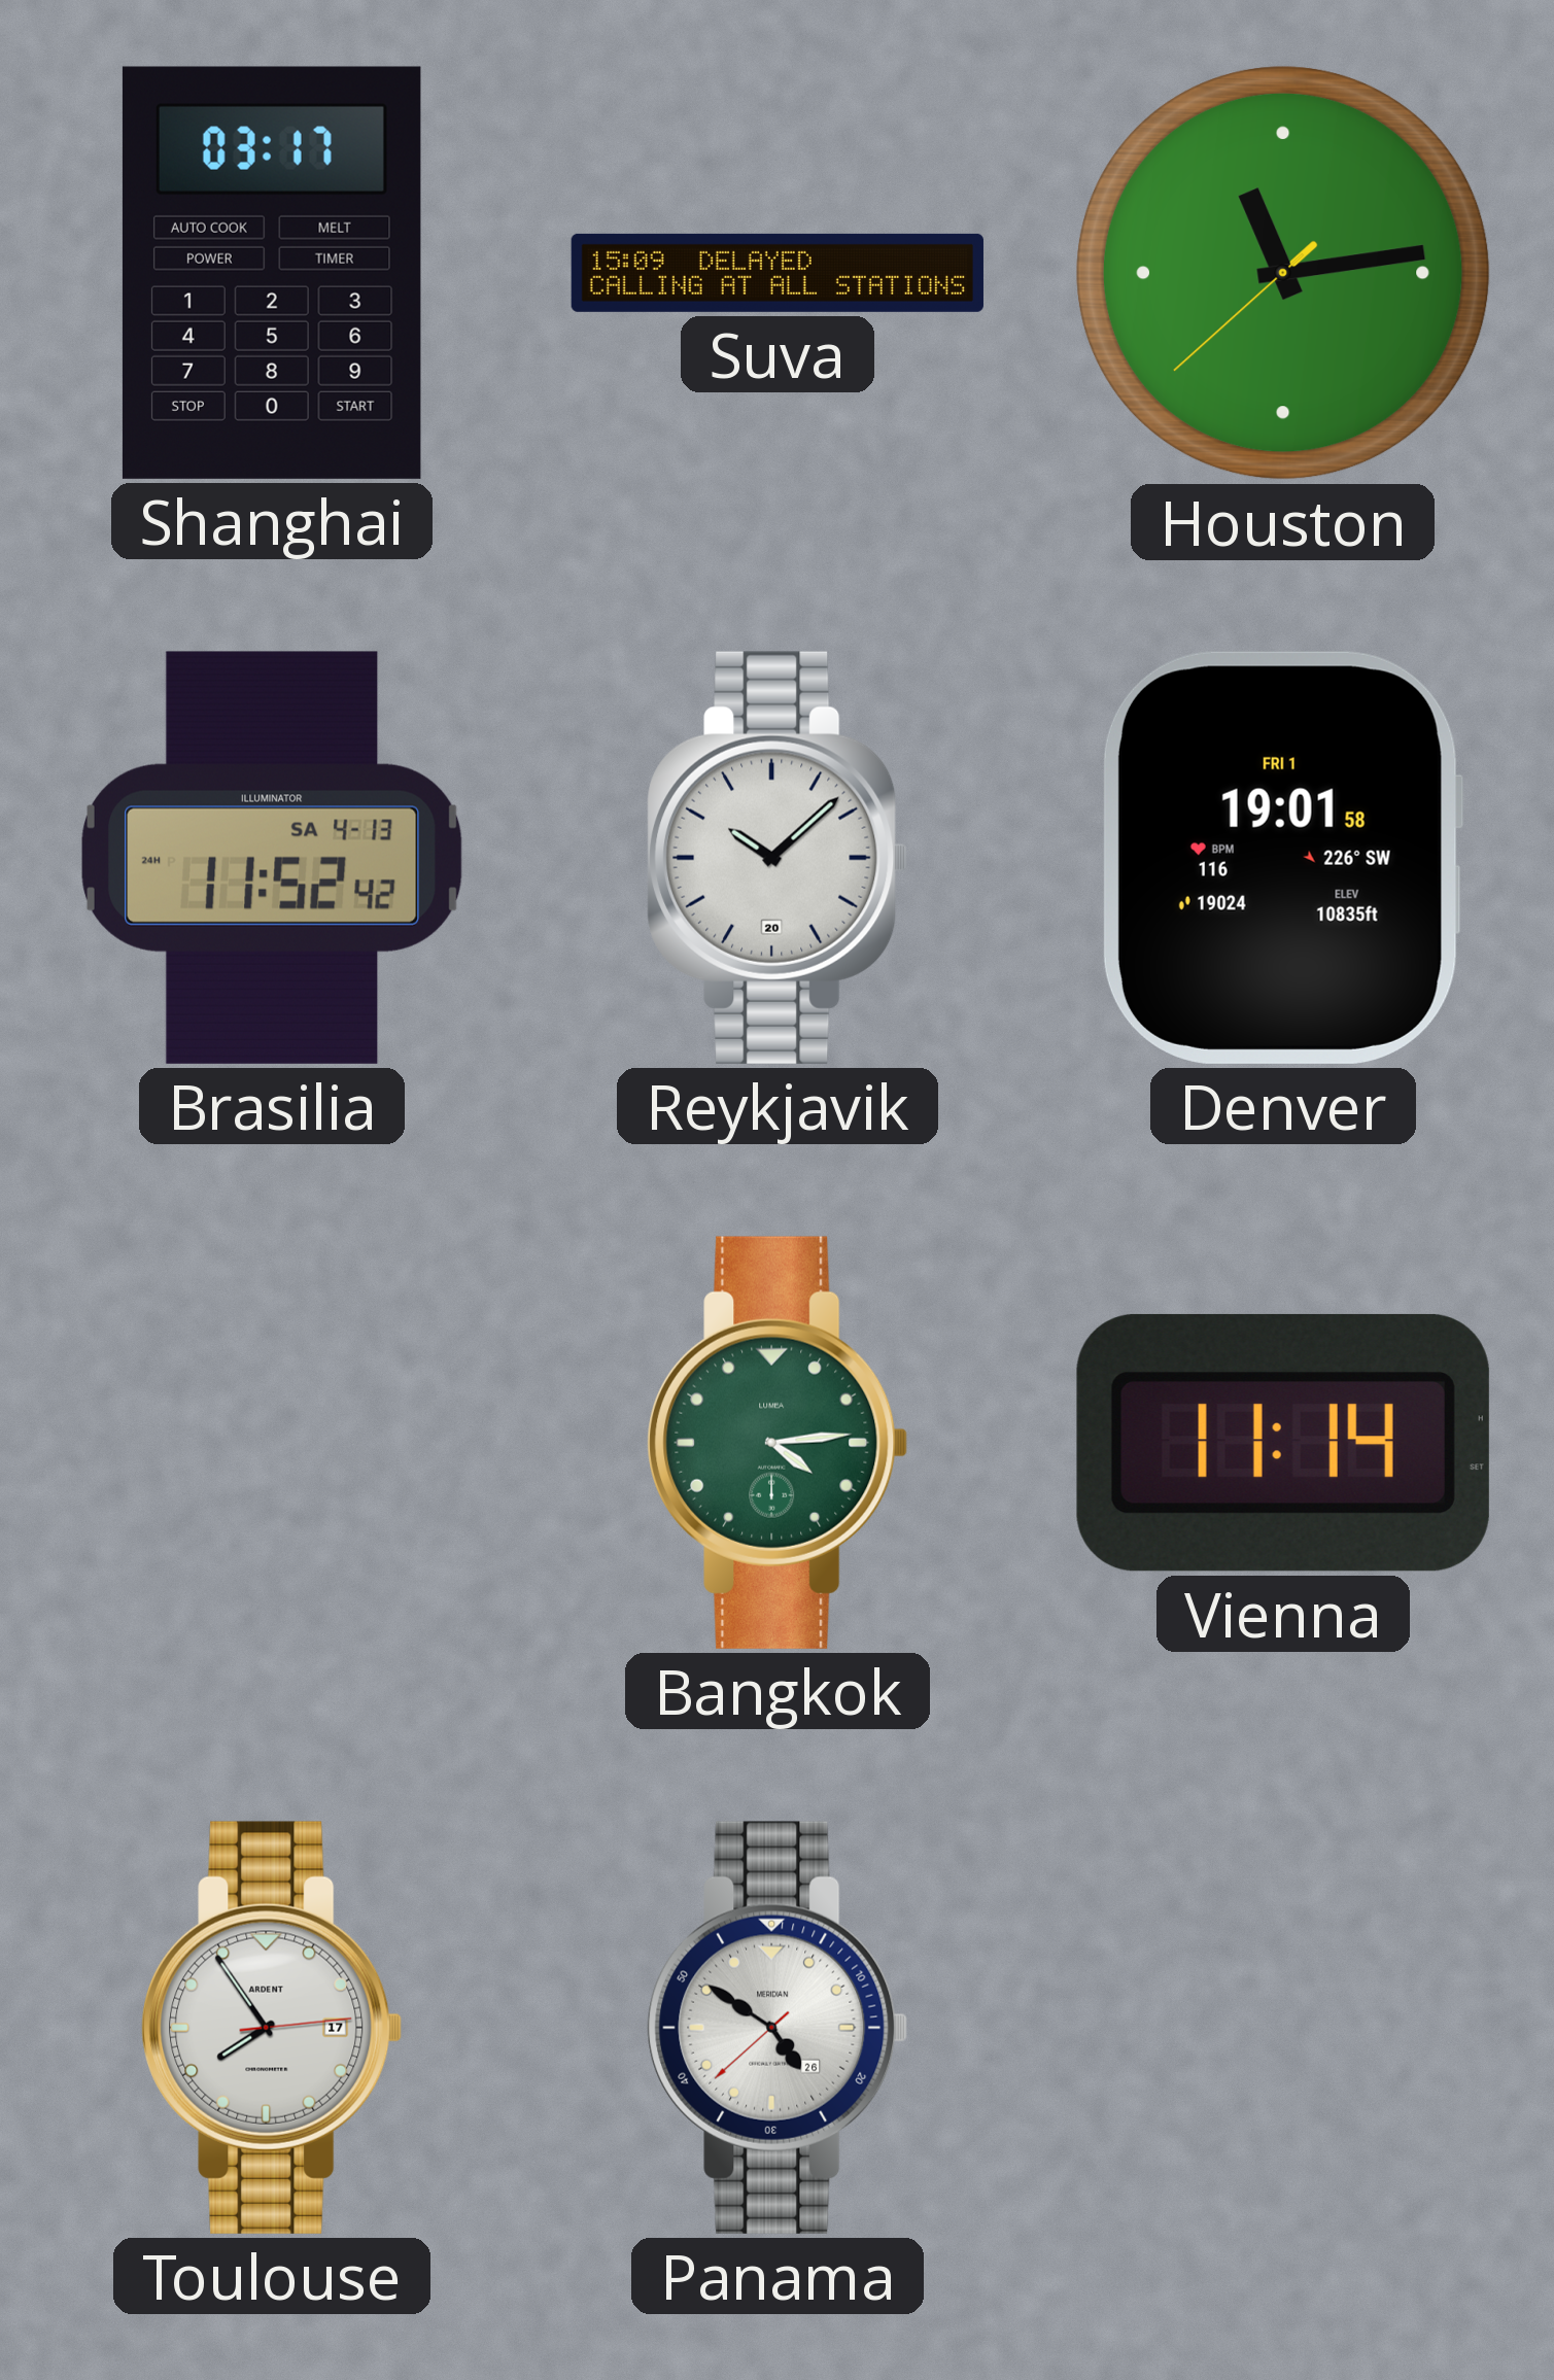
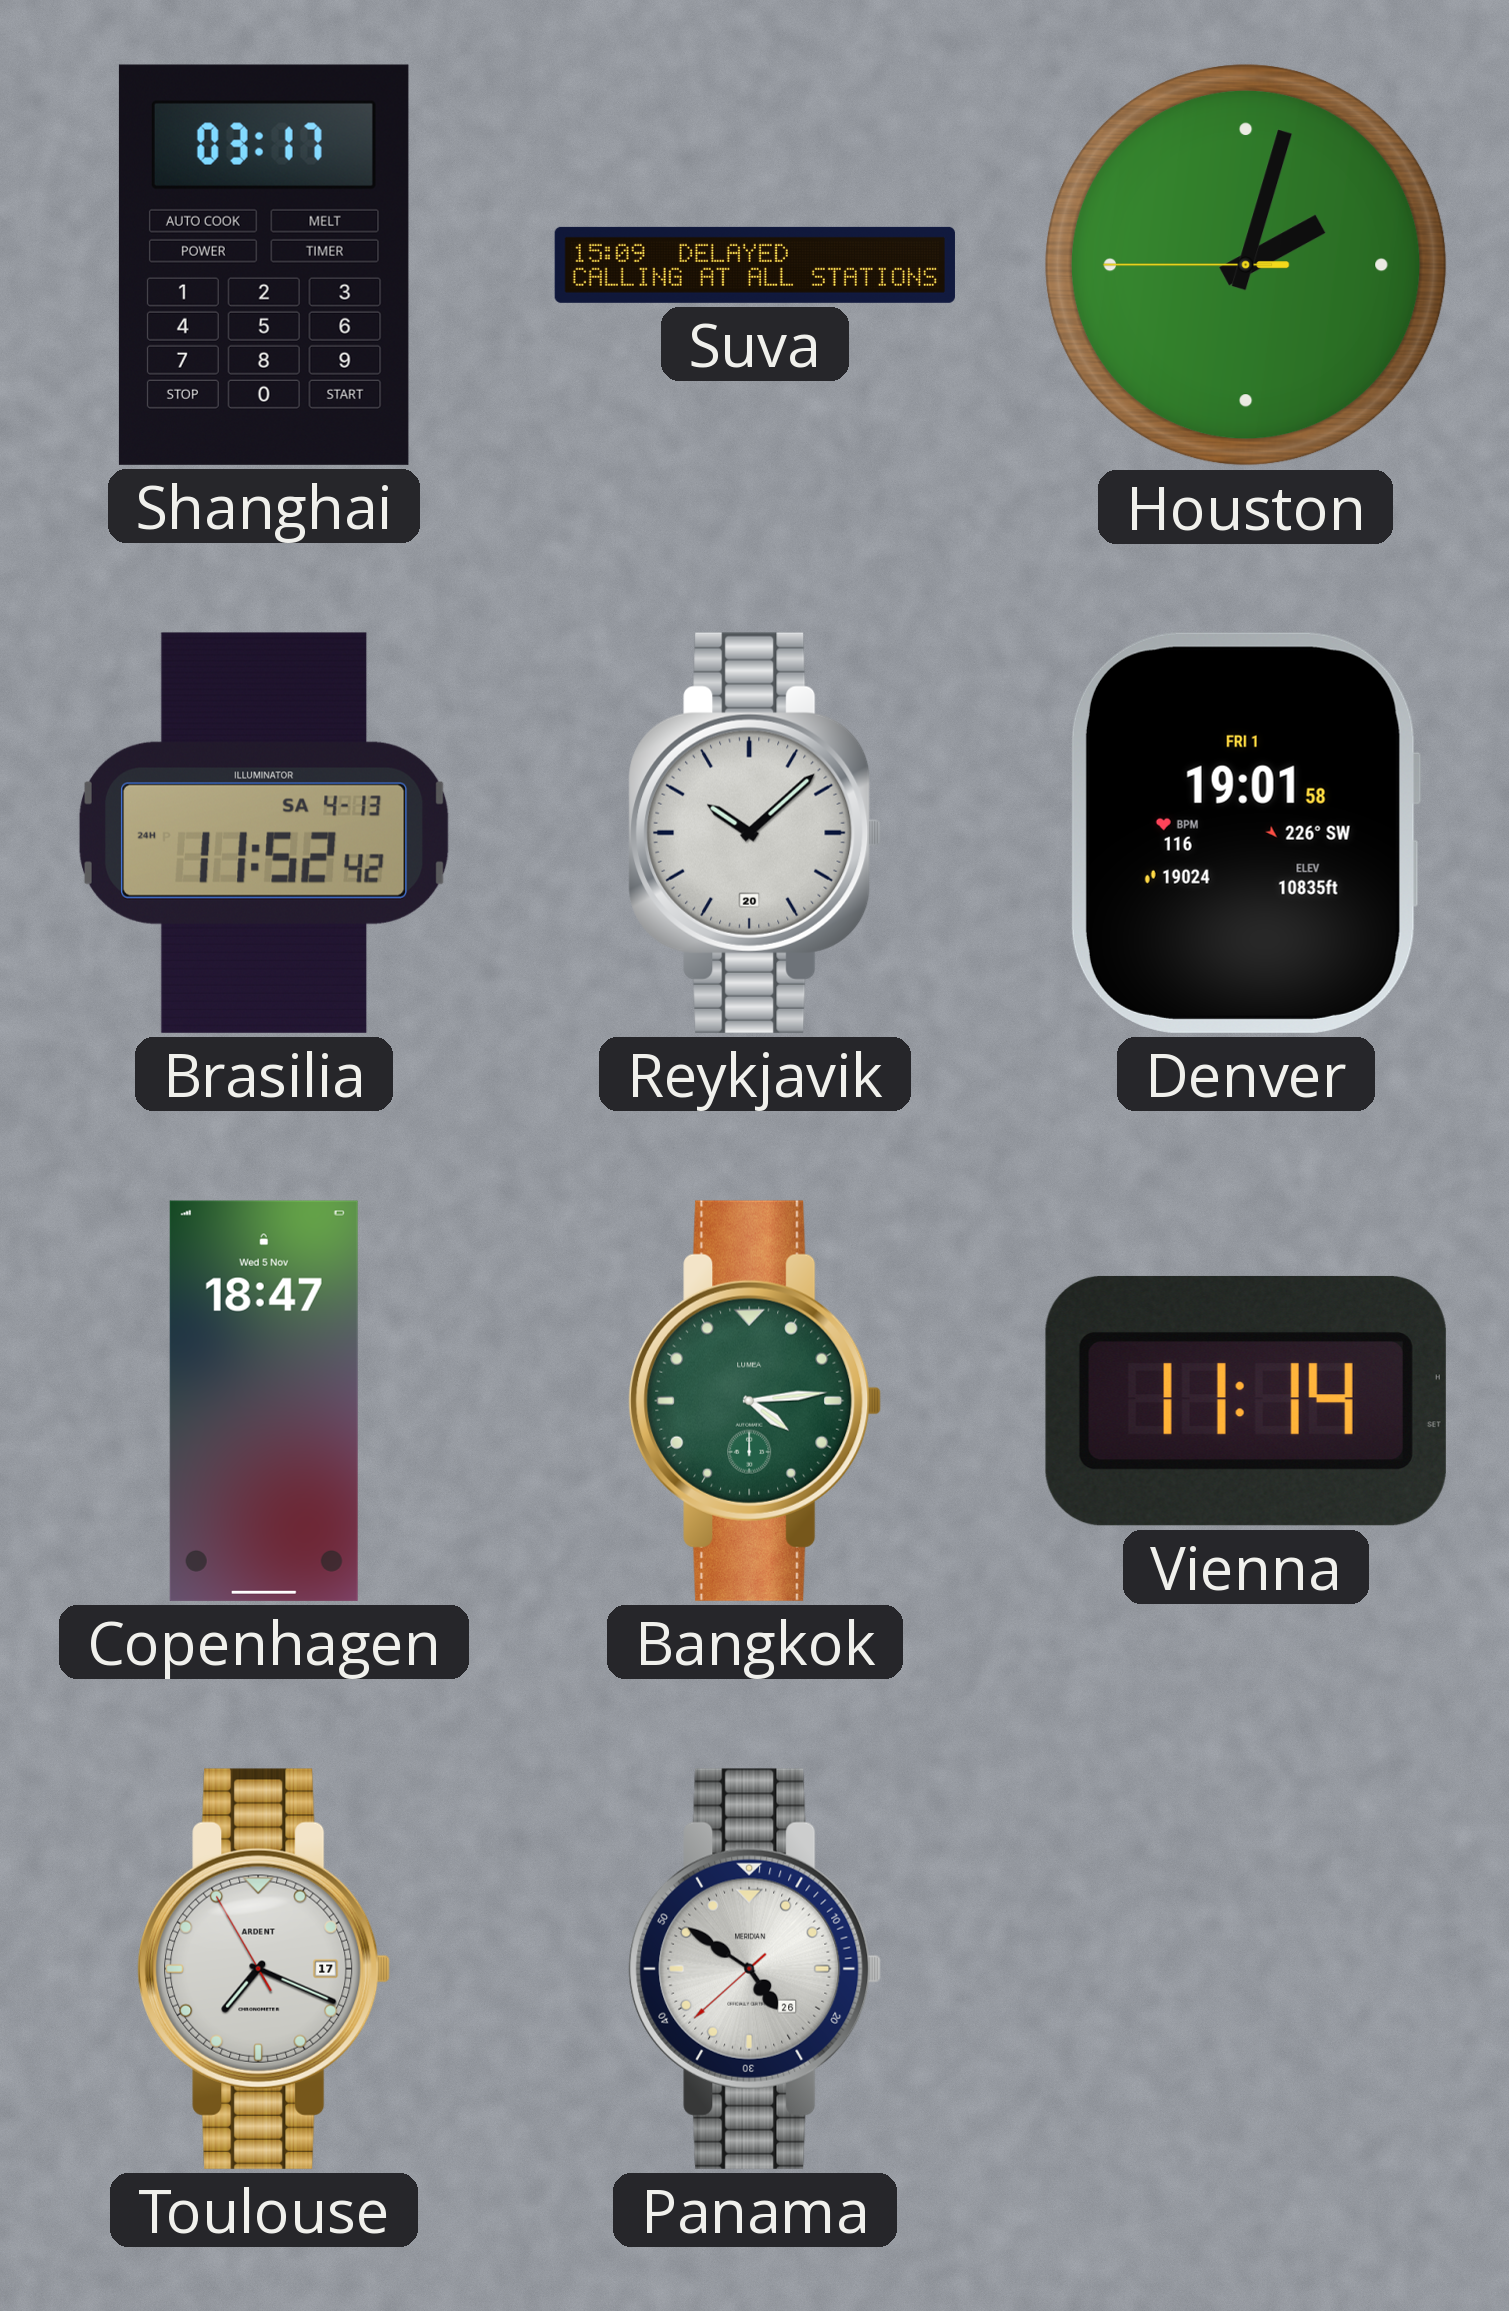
Houston: 11:13 -> 2:02
Copenhagen: none -> 18:47
Toulouse: 7:54 -> 7:18
